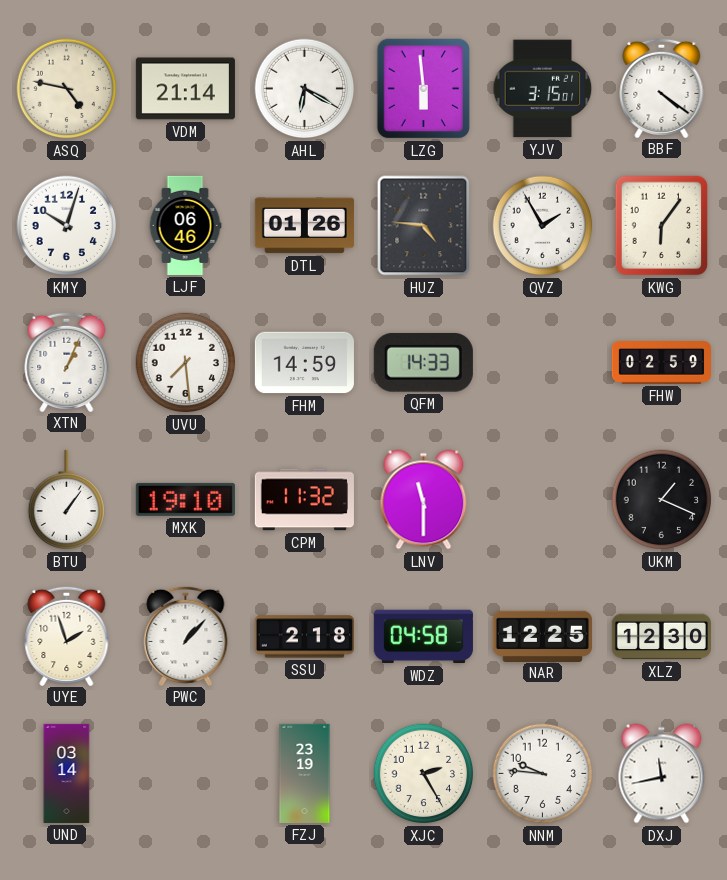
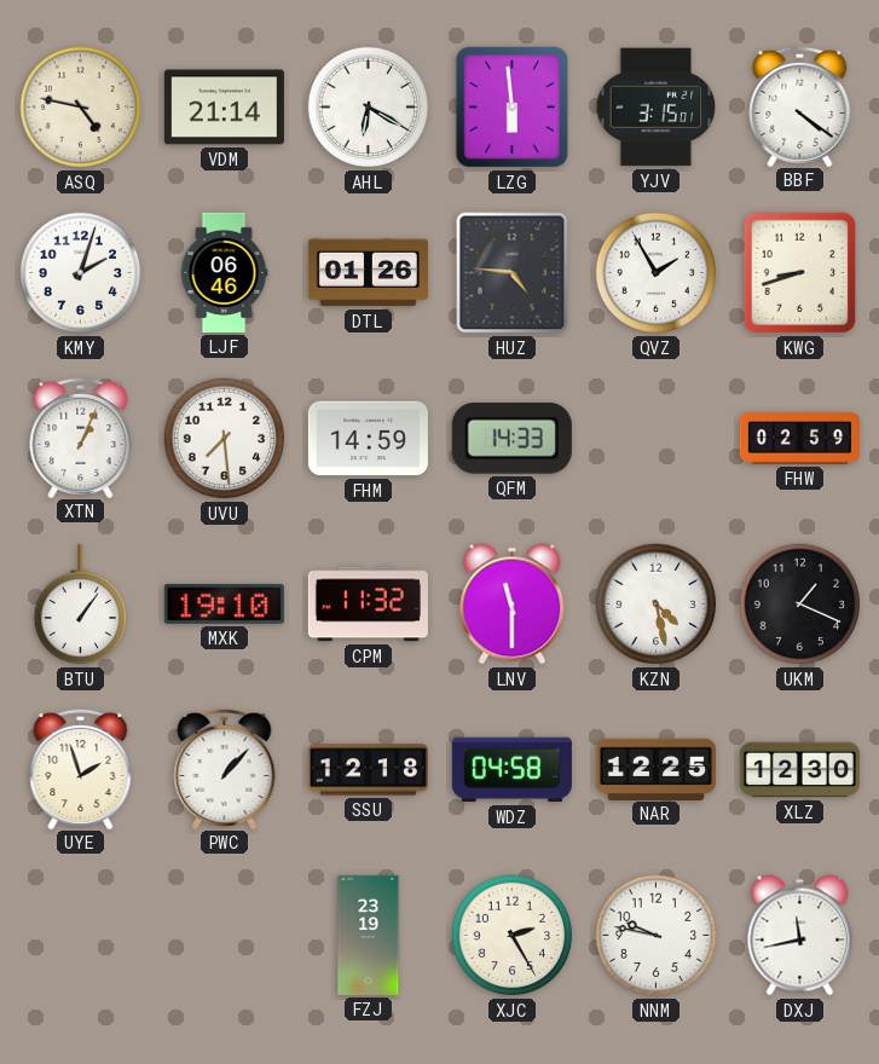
KMY: 10:03 -> 2:03
KWG: 6:06 -> 8:42
KZN: none -> 4:28
SSU: 2:18 -> 12:18
UND: 03:14 -> none
NNM: 9:46 -> 9:47
